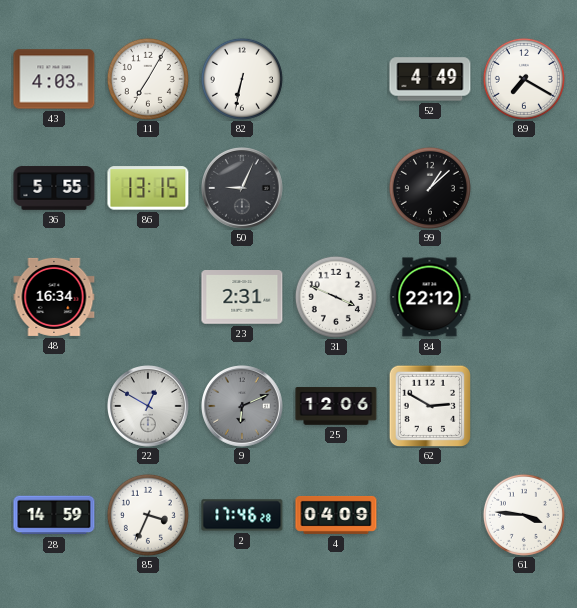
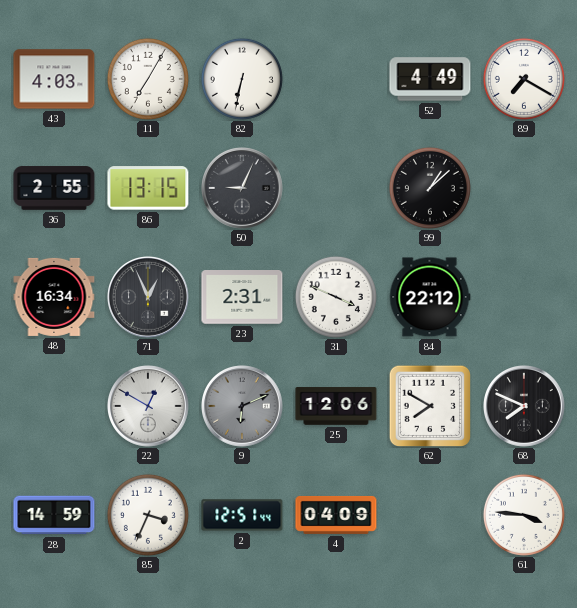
36: 5:55 -> 2:55
71: none -> 12:56
62: 2:50 -> 7:50
68: none -> 7:49
2: 17:46 -> 12:51
